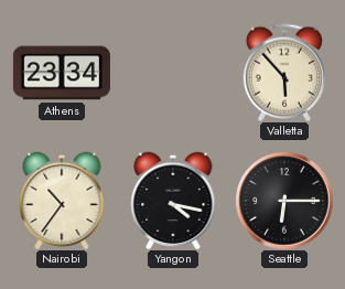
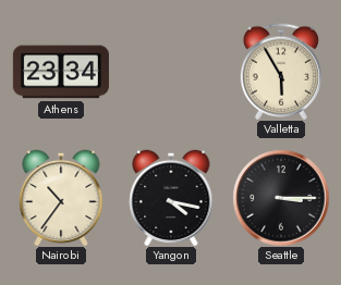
Valletta: 5:53 -> 5:55
Seattle: 6:15 -> 3:15
